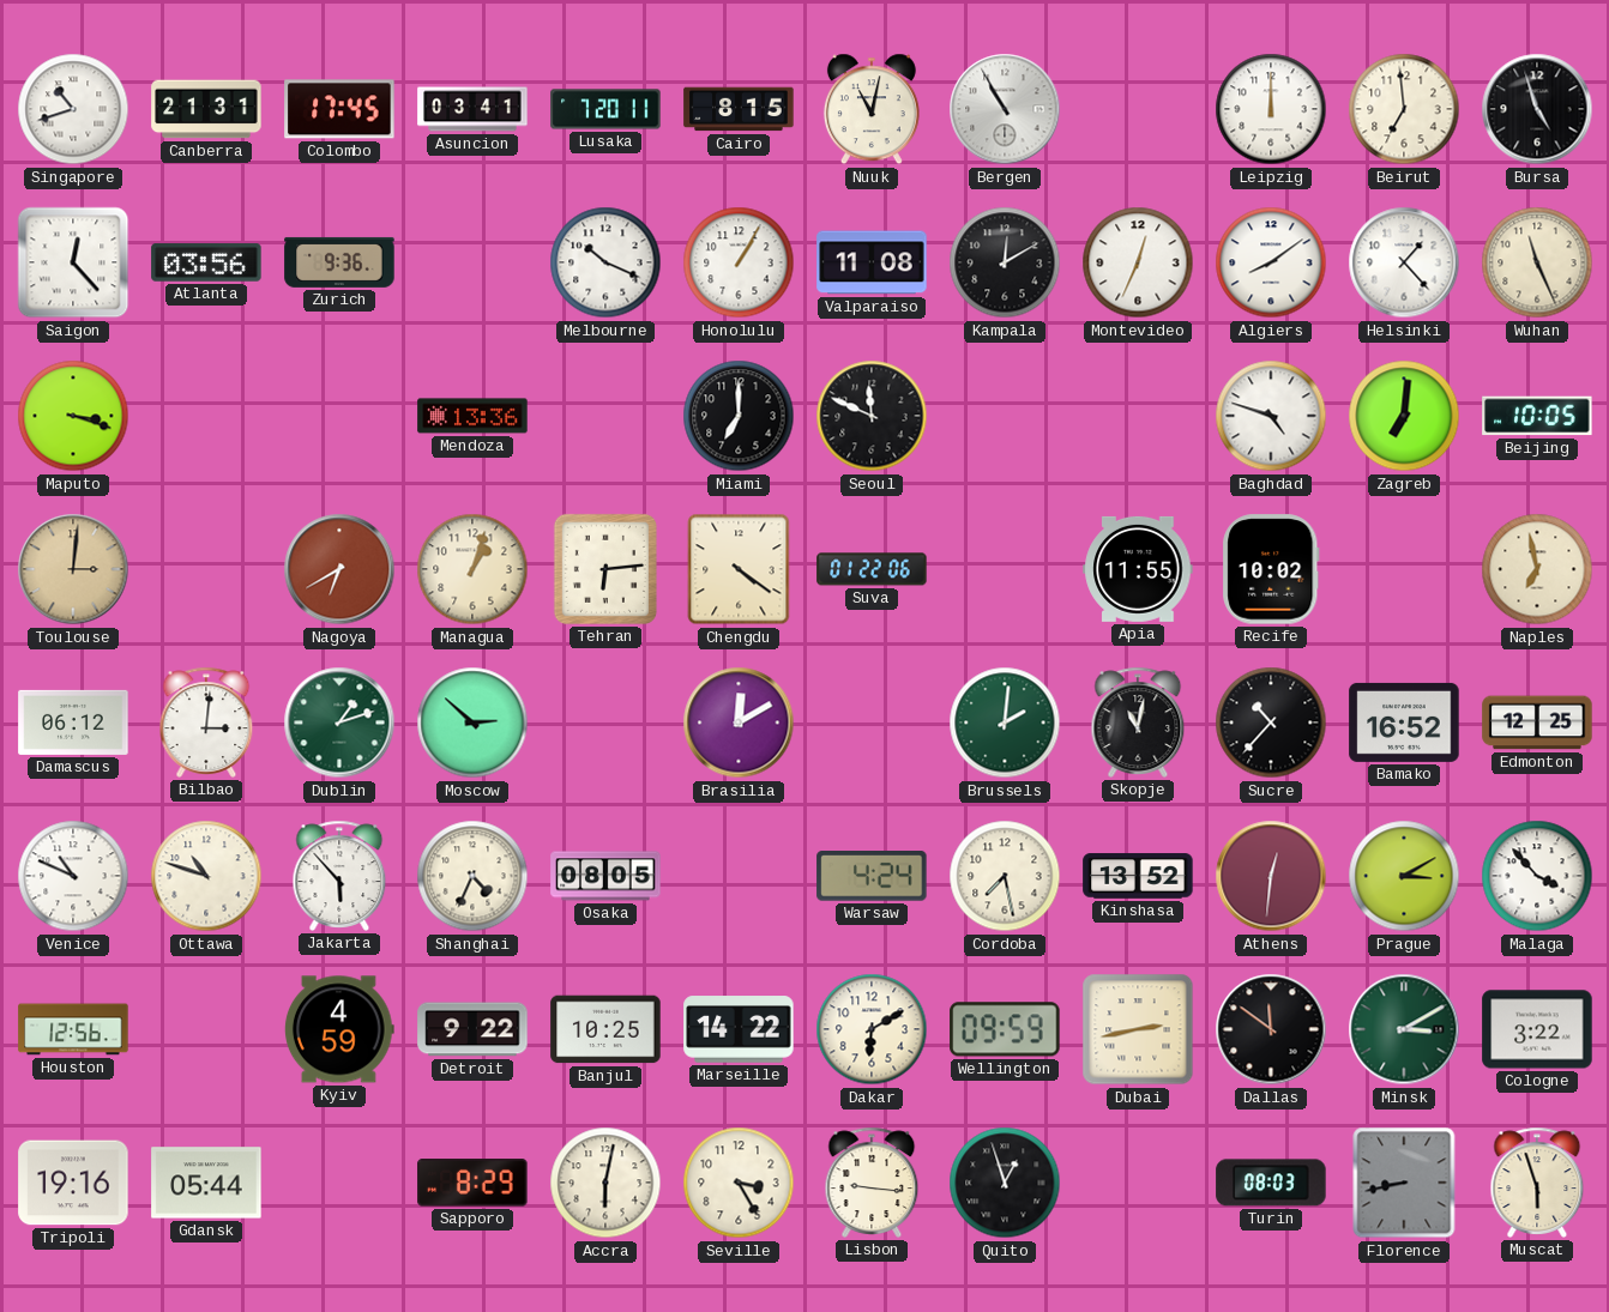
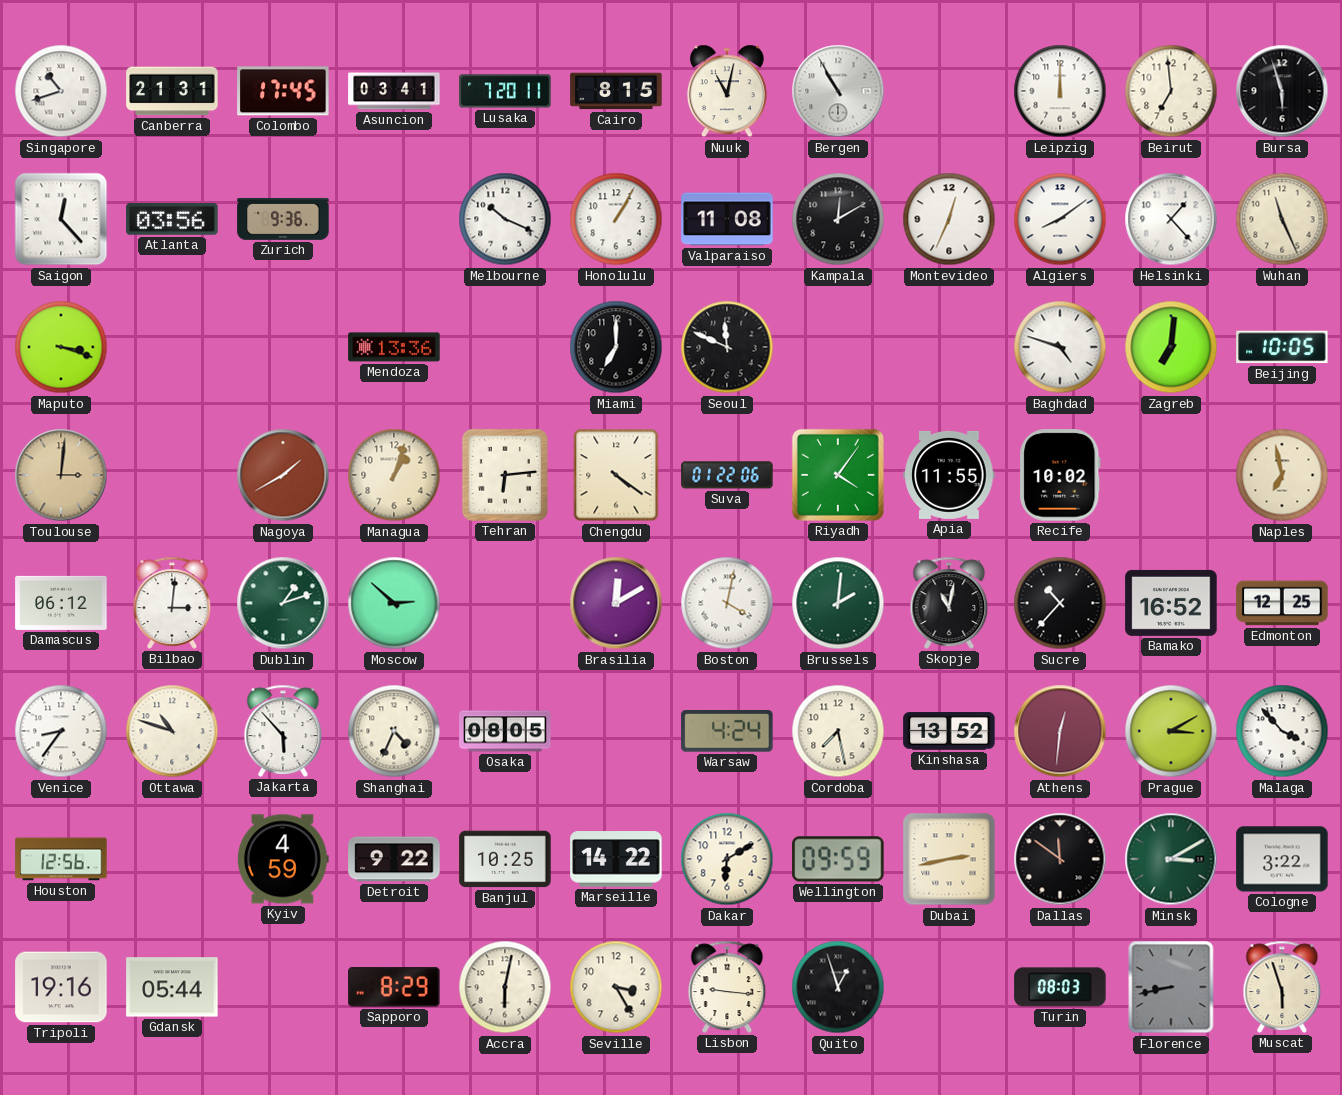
Bursa: 4:57 -> 5:57
Nagoya: 6:40 -> 1:40
Riyadh: none -> 4:06
Boston: none -> 4:02
Venice: 10:49 -> 8:36
